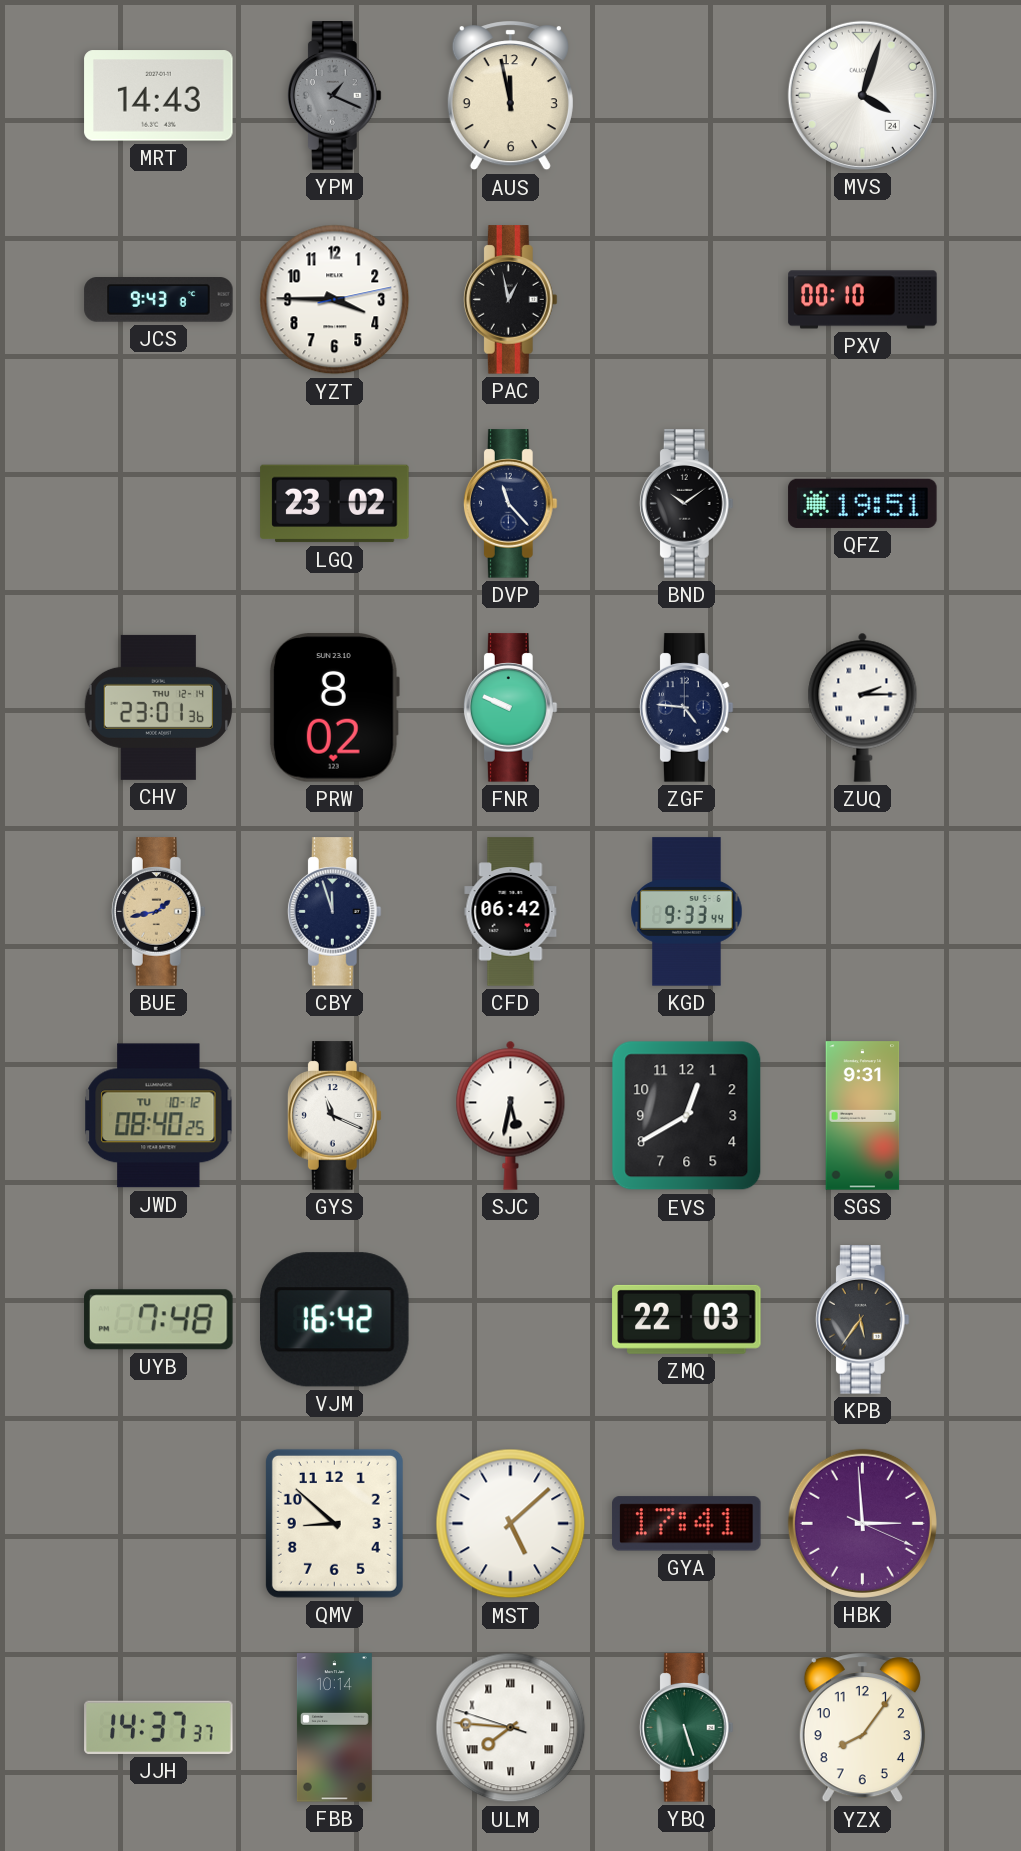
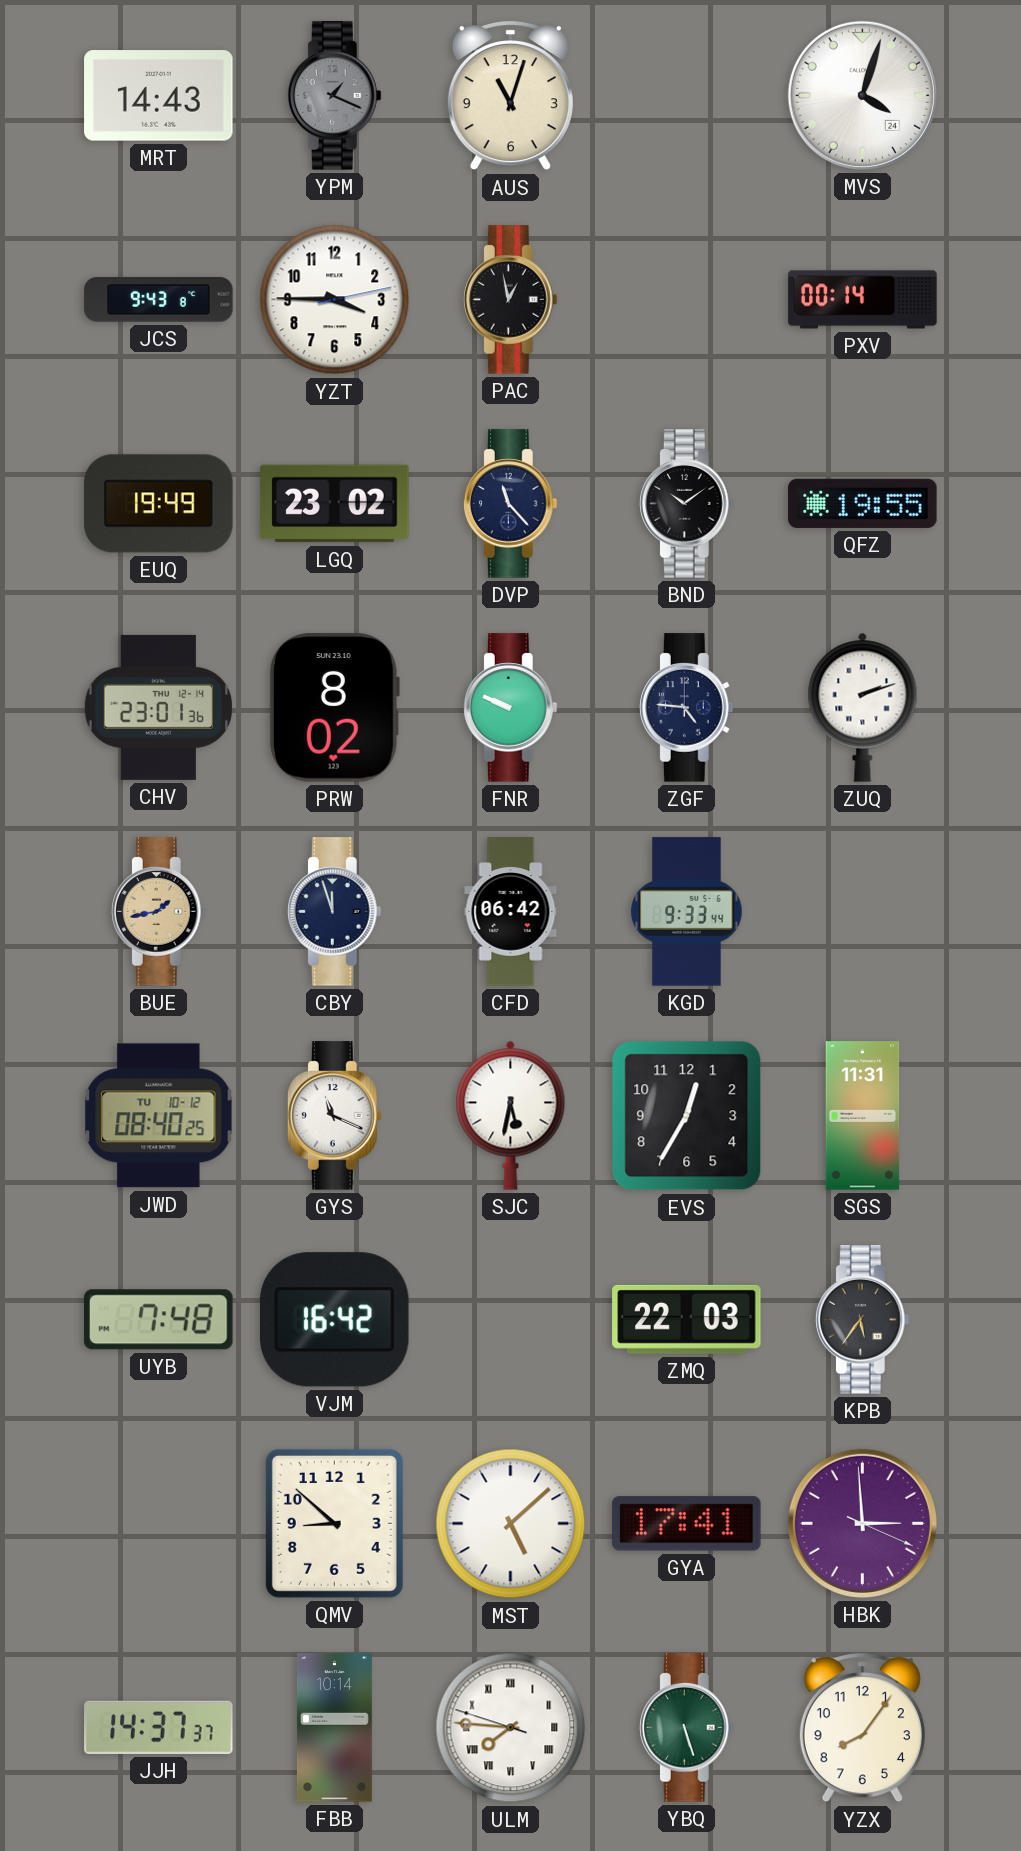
AUS: 11:58 -> 11:03
PXV: 00:10 -> 00:14
EUQ: none -> 19:49
QFZ: 19:51 -> 19:55
ZUQ: 2:15 -> 2:12
EVS: 12:40 -> 12:35
SGS: 9:31 -> 11:31
